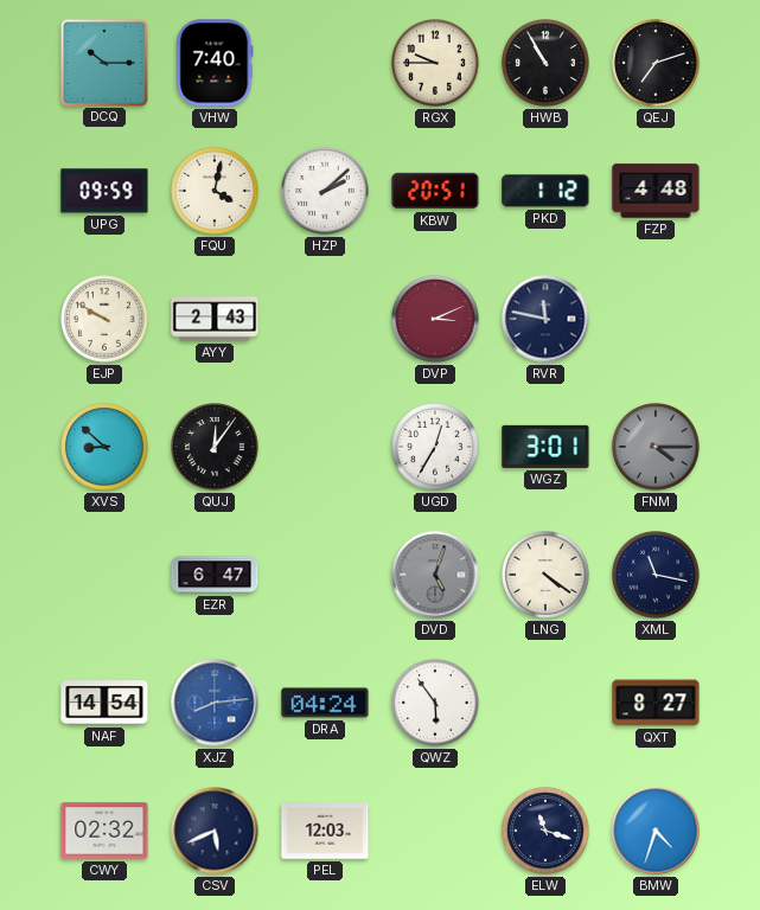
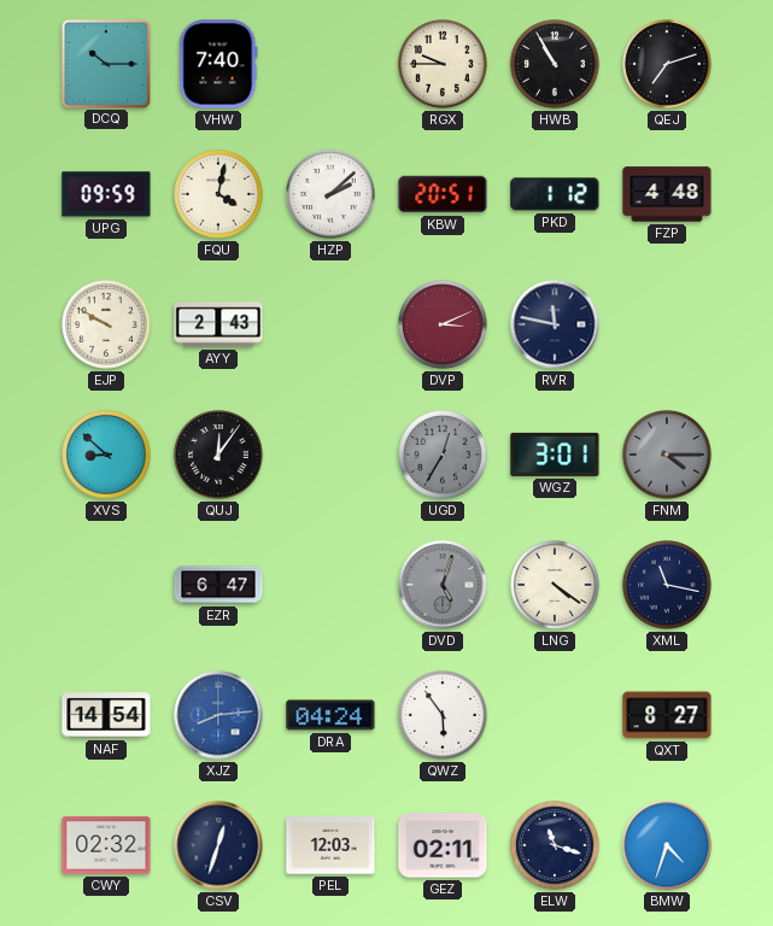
UGD dial: white -> grey
CSV: 5:41 -> 12:33
GEZ: none -> 02:11
